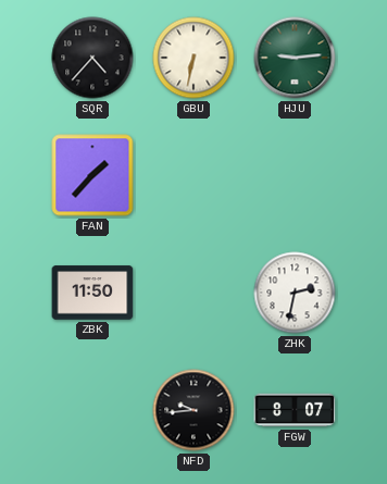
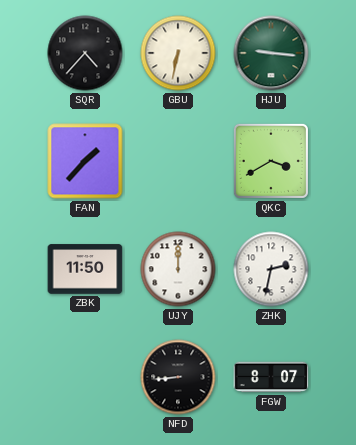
HJU: 9:14 -> 9:16
QKC: none -> 3:40
UJY: none -> 12:00
NFD: 9:44 -> 8:44
